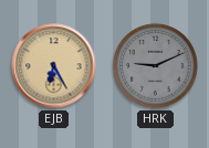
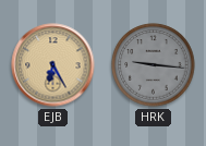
HRK: 9:11 -> 9:16
